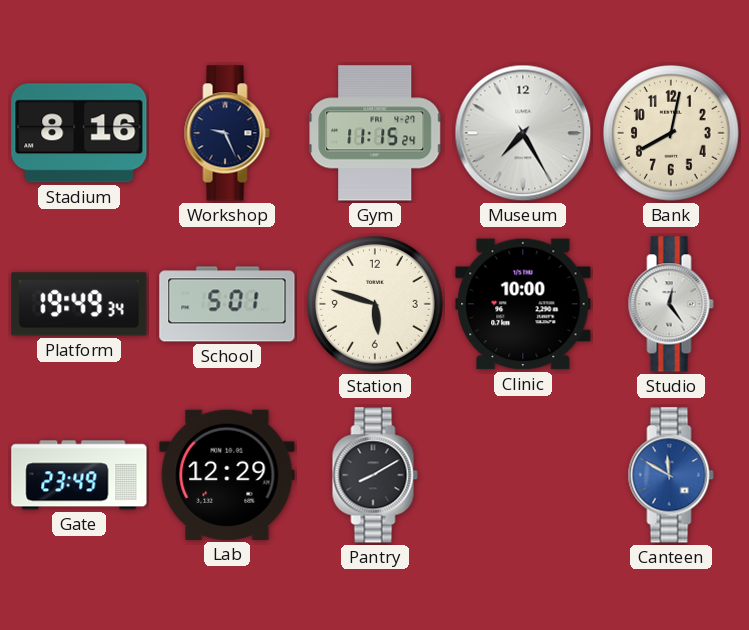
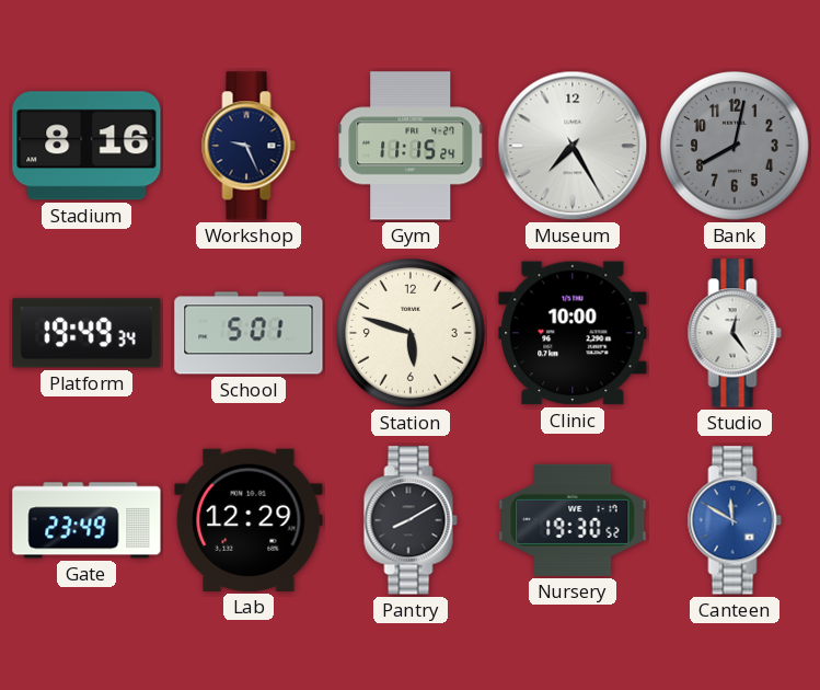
Bank dial: cream -> grey
Nursery: none -> 19:30
